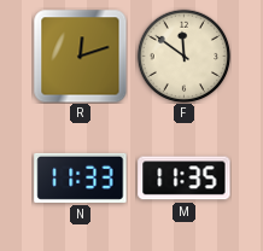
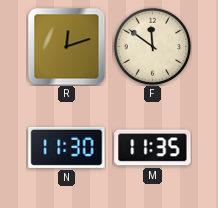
N: 11:33 -> 11:30
